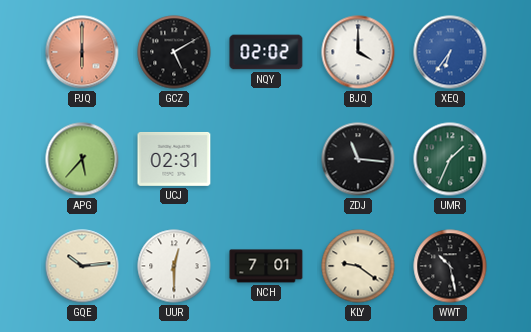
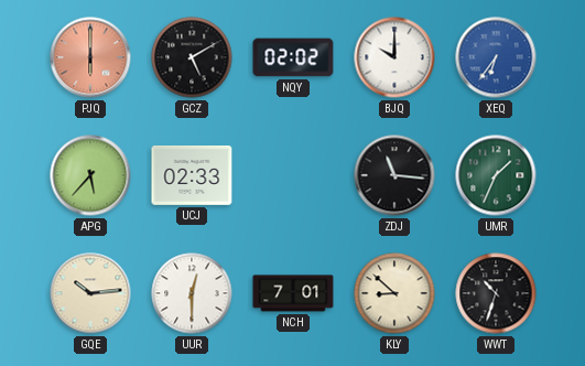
BJQ: 4:00 -> 10:00
UCJ: 02:31 -> 02:33
KLY: 9:21 -> 8:52
WWT: 10:28 -> 10:33
